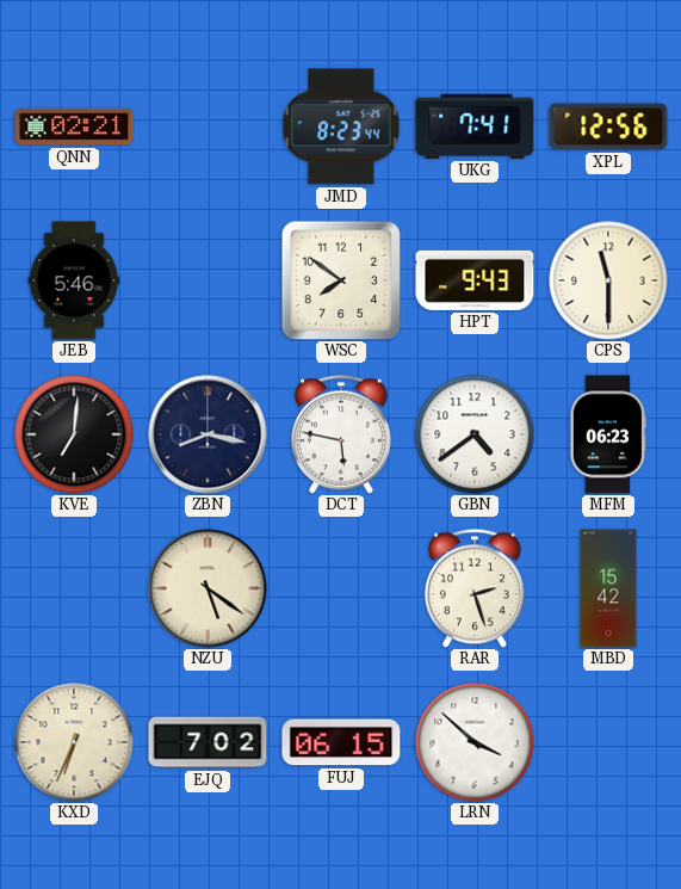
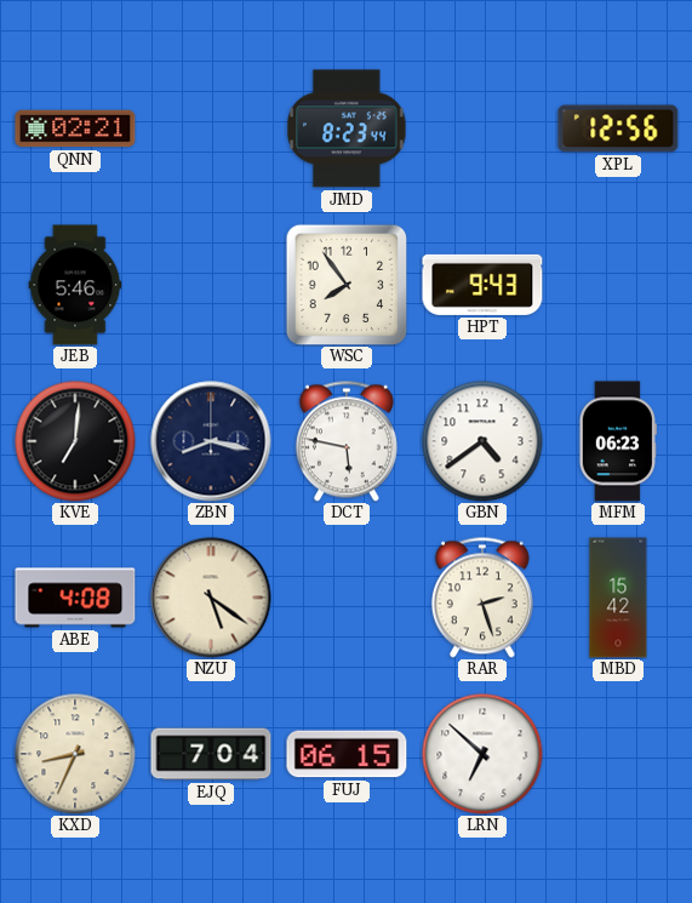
UKG: 7:41 -> none
WSC: 7:51 -> 7:54
CPS: 11:30 -> none
ABE: none -> 4:08
KXD: 6:34 -> 8:34
EJQ: 7:02 -> 7:04
LRN: 3:52 -> 6:52
